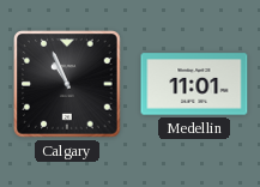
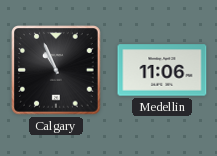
Medellin: 11:01 -> 11:06
